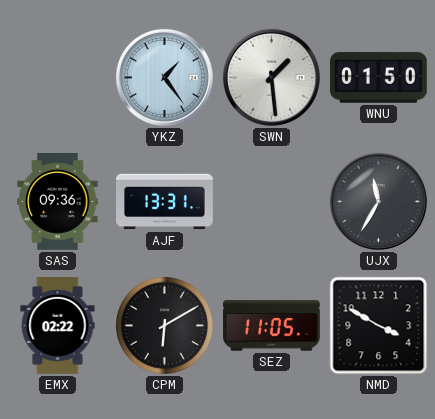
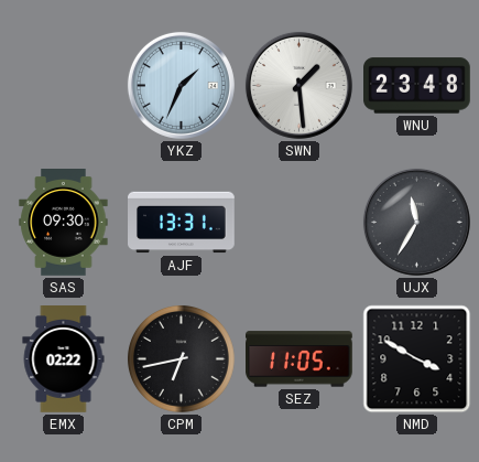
YKZ: 1:24 -> 1:34
WNU: 01:50 -> 23:48
SAS: 09:36 -> 09:30
CPM: 6:10 -> 6:43
